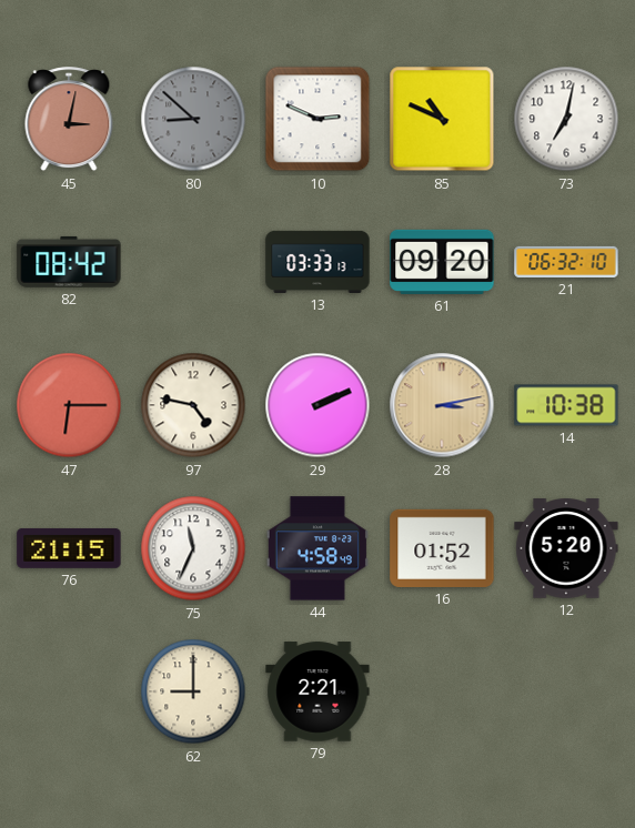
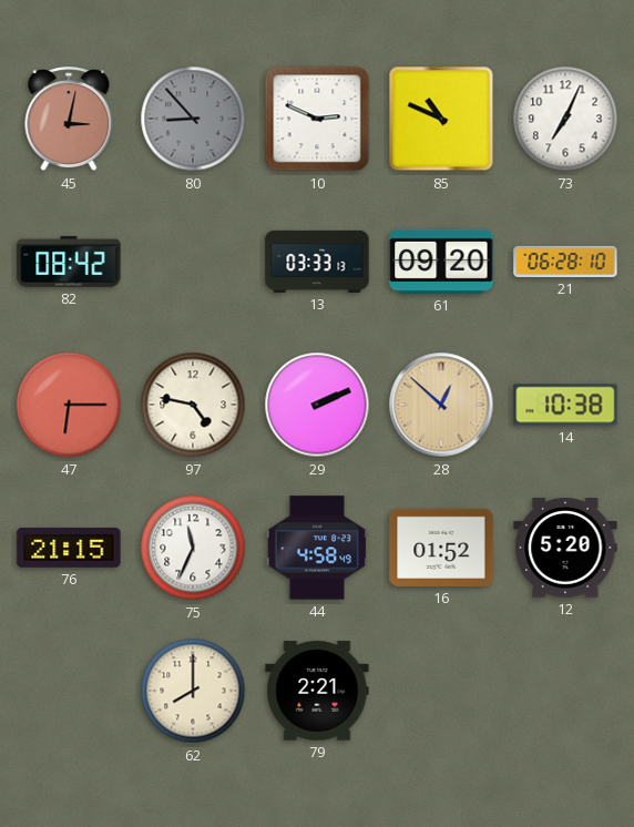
80: 8:52 -> 8:53
73: 7:02 -> 7:04
21: 06:32 -> 06:28
28: 3:13 -> 12:52
62: 9:00 -> 8:00
